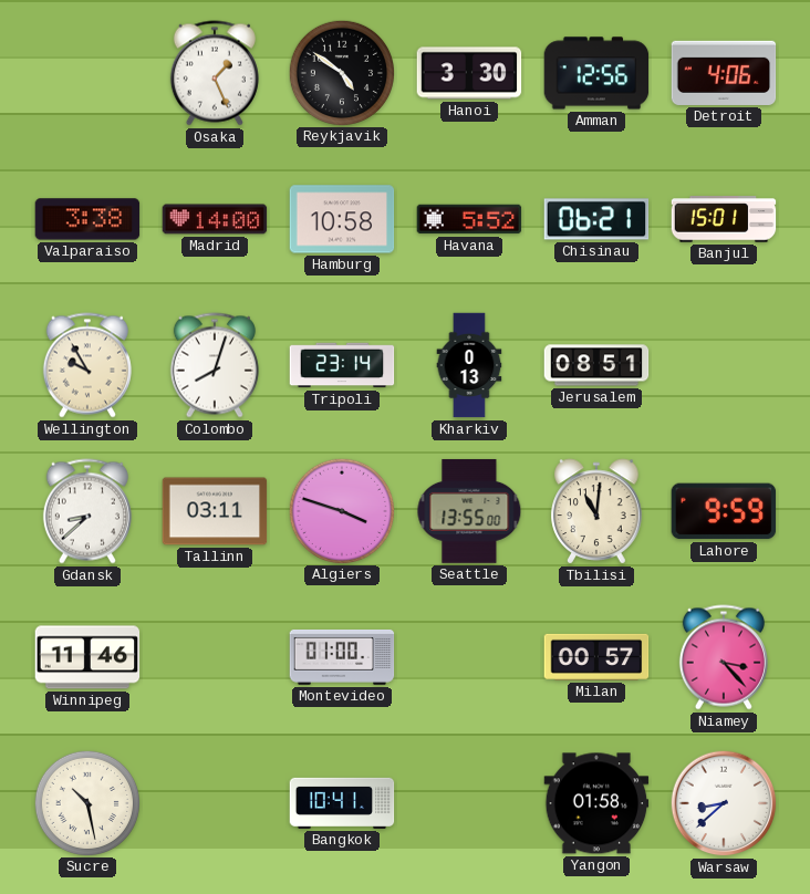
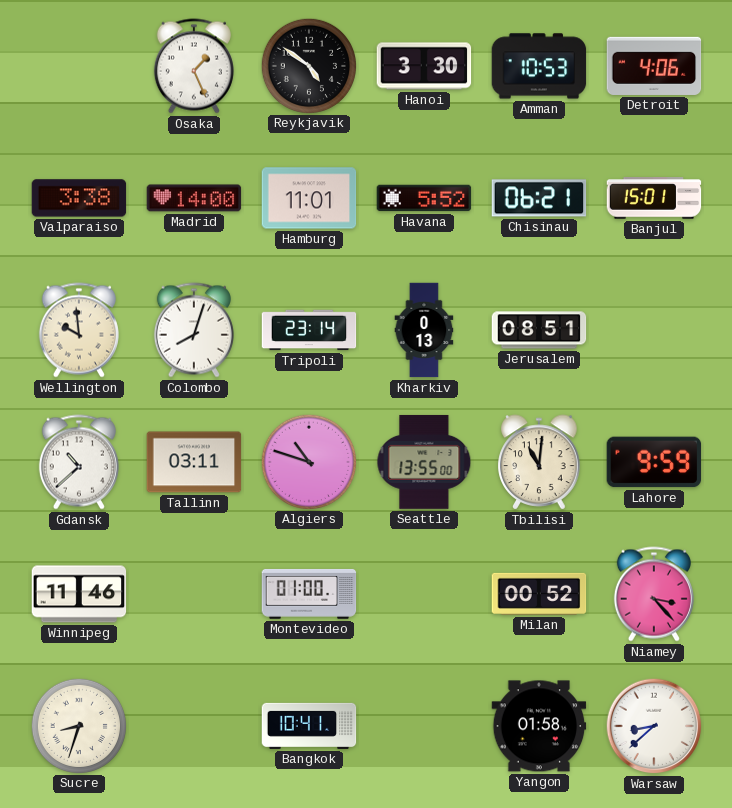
Amman: 12:56 -> 10:53
Hamburg: 10:58 -> 11:01
Wellington: 9:55 -> 9:59
Gdansk: 8:38 -> 10:38
Algiers: 3:48 -> 10:48
Milan: 00:57 -> 00:52
Sucre: 10:28 -> 8:33
